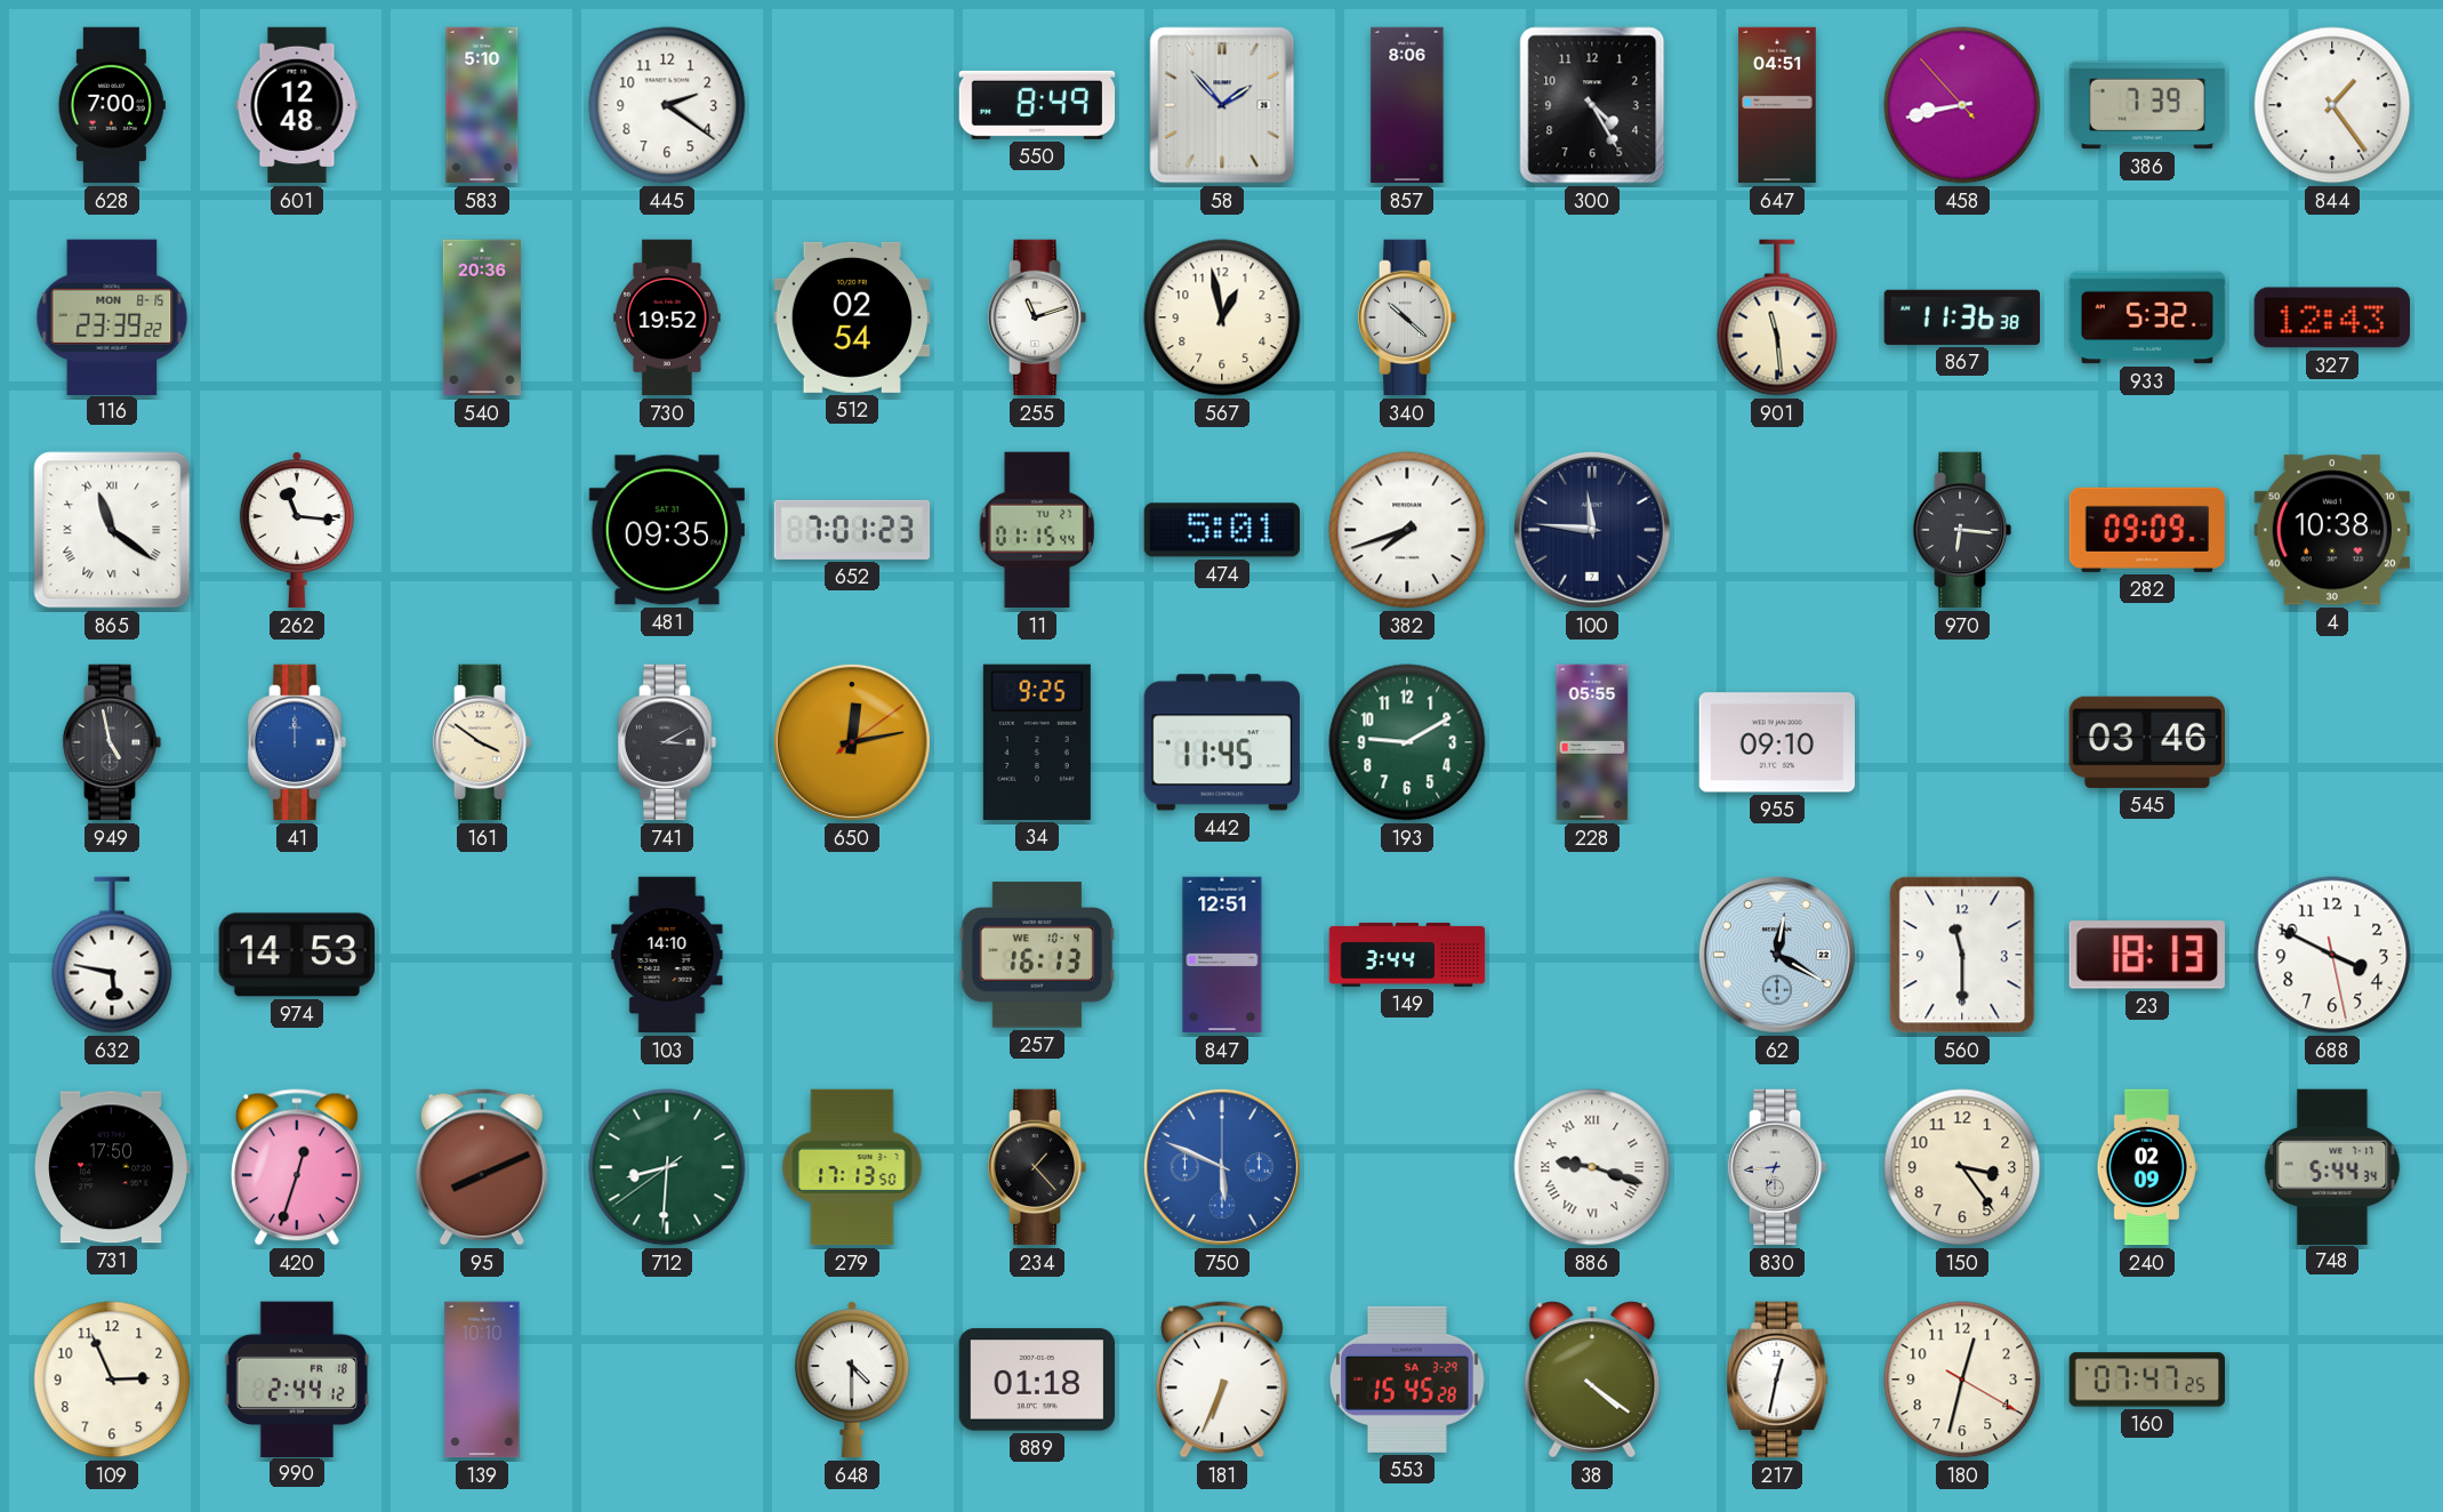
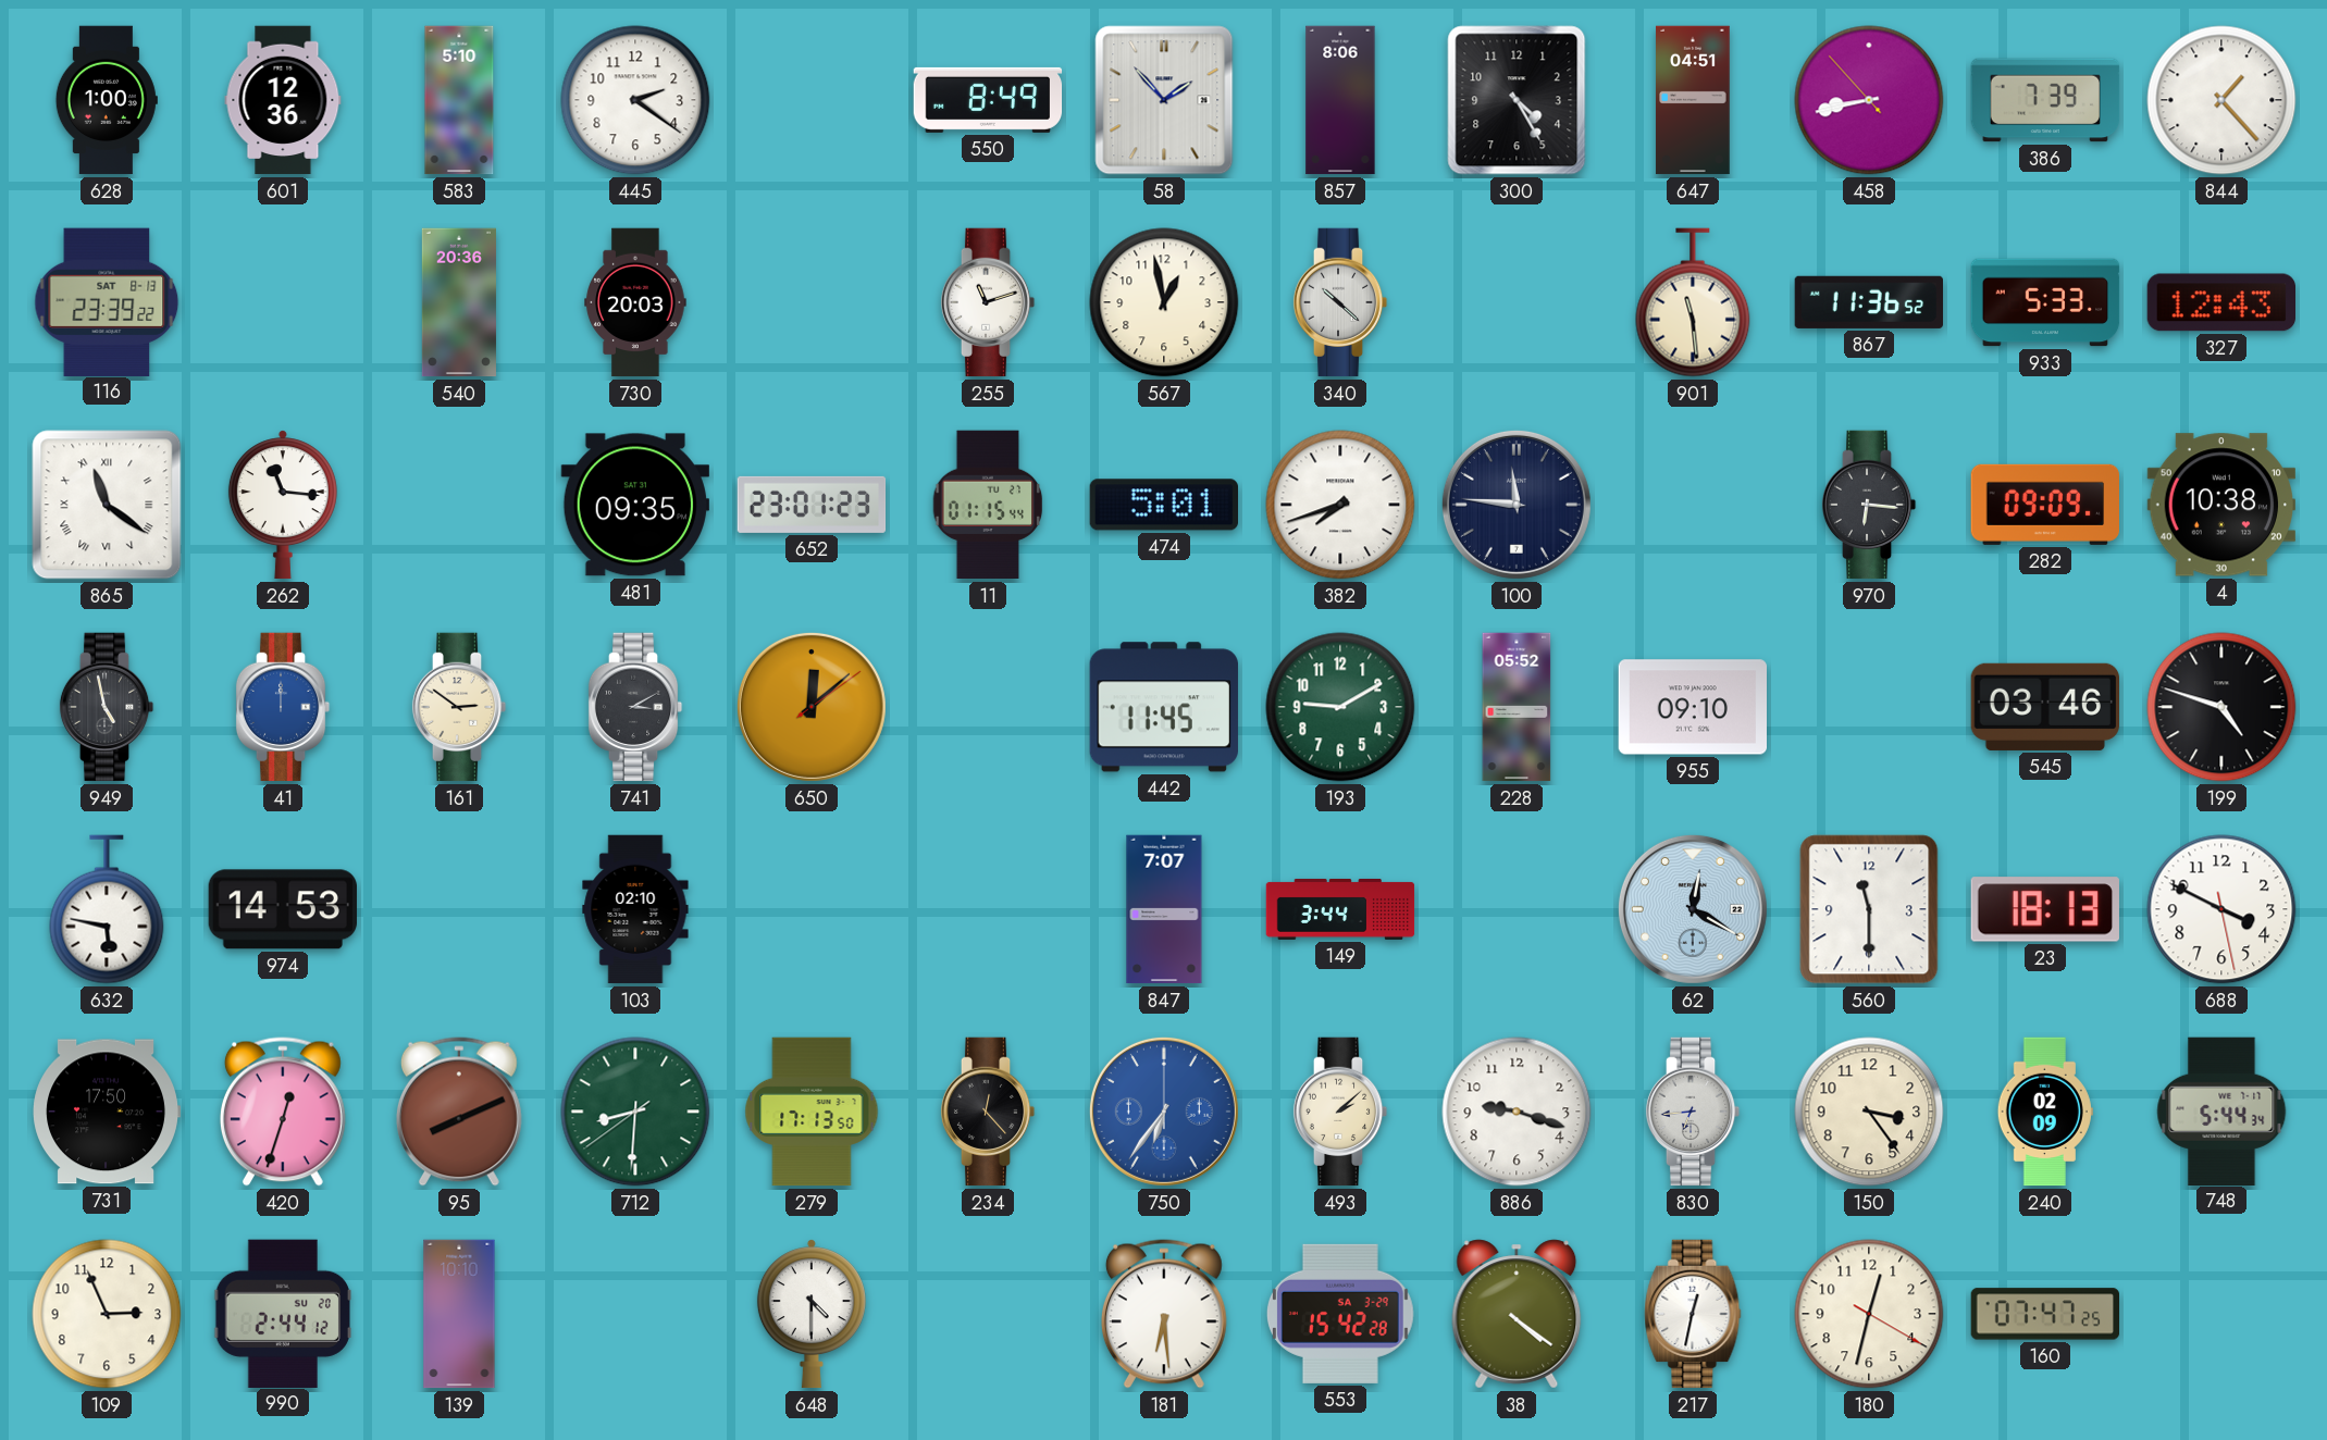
628: 7:00 -> 1:00
601: 12:48 -> 12:36
844: 1:24 -> 1:23
116 date: MON 8-15 -> SAT 8-13
730: 19:52 -> 20:03
512: 02:54 -> none
867: 11:36:38 -> 11:36:52
933: 5:32 -> 5:33
652: 7:01 -> 23:01
161: 3:51 -> 2:51
650: 12:13 -> 12:08
34: 9:25 -> none
228: 05:55 -> 05:52
199: none -> 4:48
103: 14:10 -> 02:10
257: 16:13 -> none
847: 12:51 -> 7:07
234: 1:23 -> 12:23
750: 5:49 -> 6:36
493: none -> 2:08
886 numerals: Roman -> Arabic
990 date: FR 18 -> SU 20
889: 01:18 -> none
181: 6:34 -> 6:29
553: 15:45 -> 15:42
